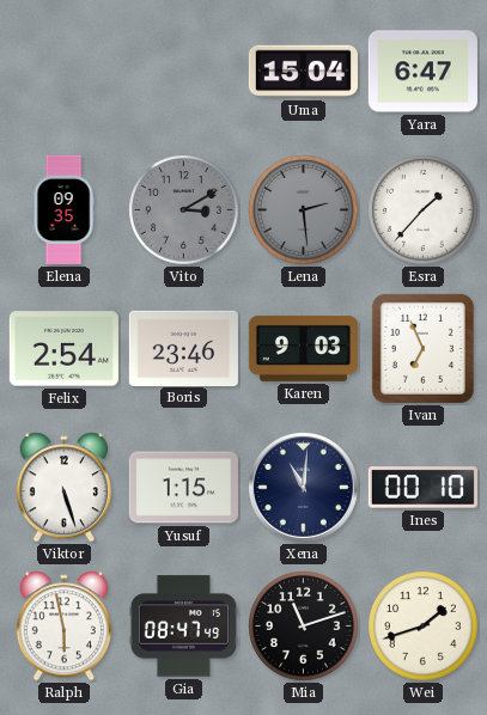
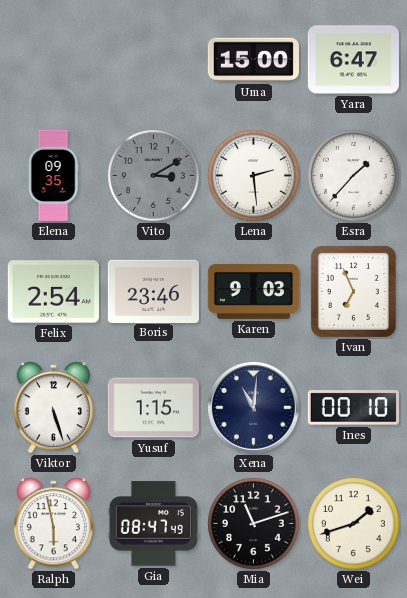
Uma: 15:04 -> 15:00
Lena dial: grey -> white
